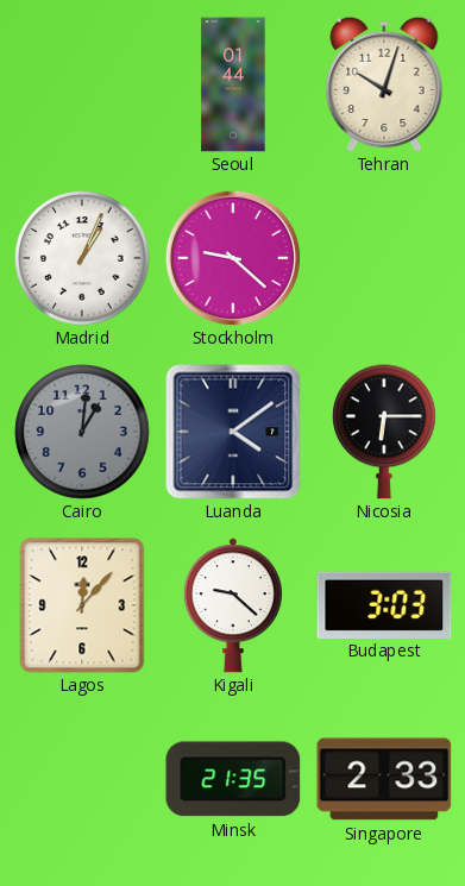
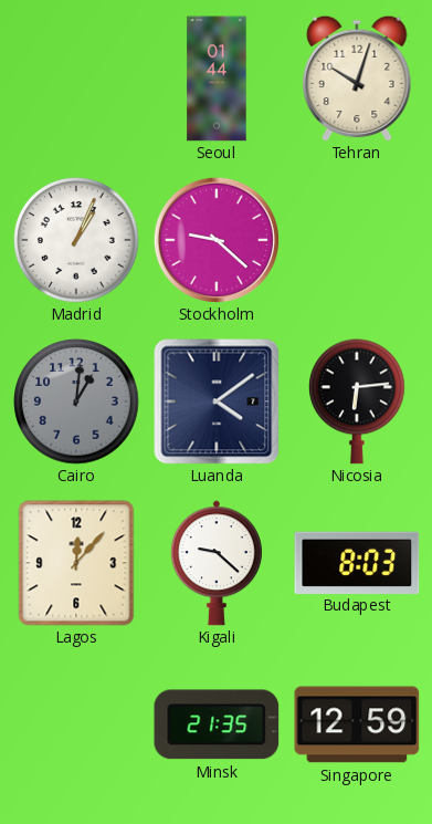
Nicosia: 6:15 -> 6:14
Budapest: 3:03 -> 8:03
Singapore: 2:33 -> 12:59
